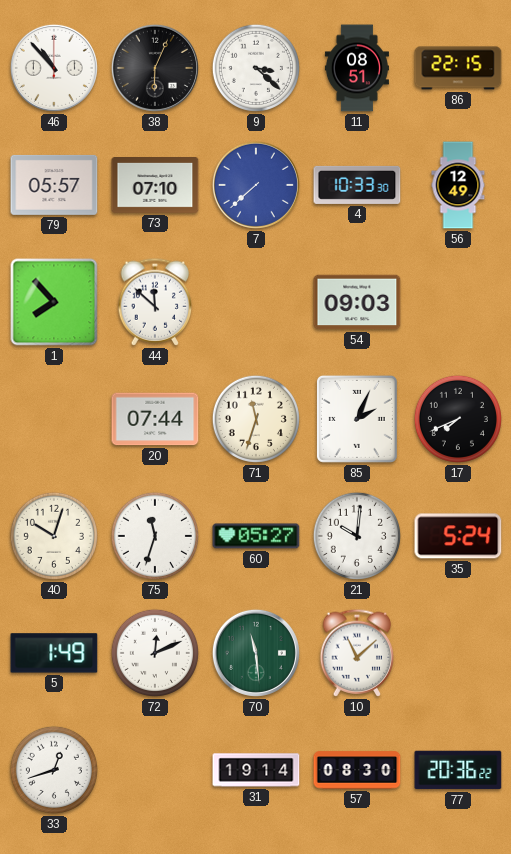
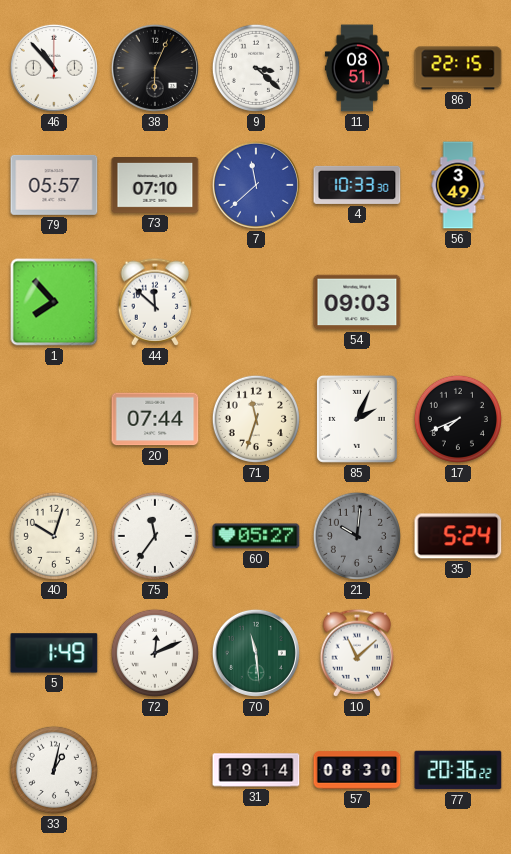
7: 7:38 -> 11:38
56: 12:49 -> 3:49
75: 11:33 -> 11:36
21 dial: white -> grey
33: 12:42 -> 1:02
